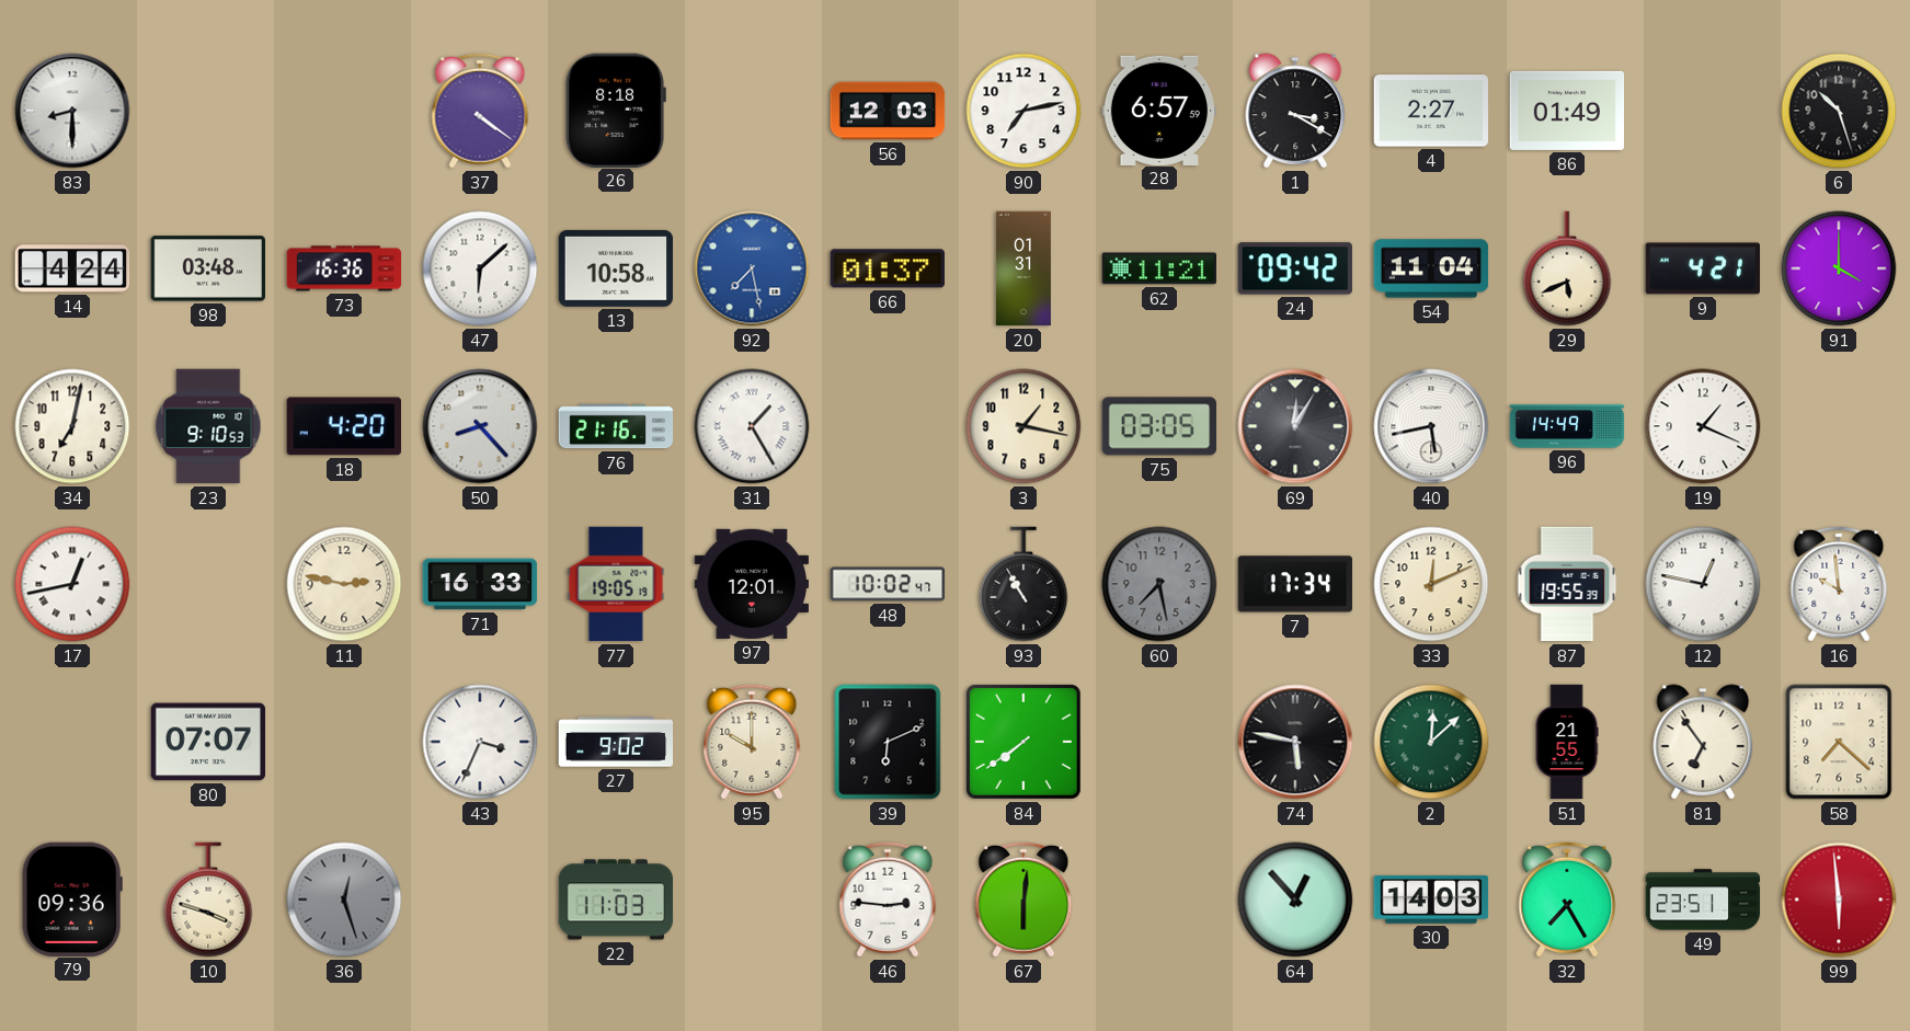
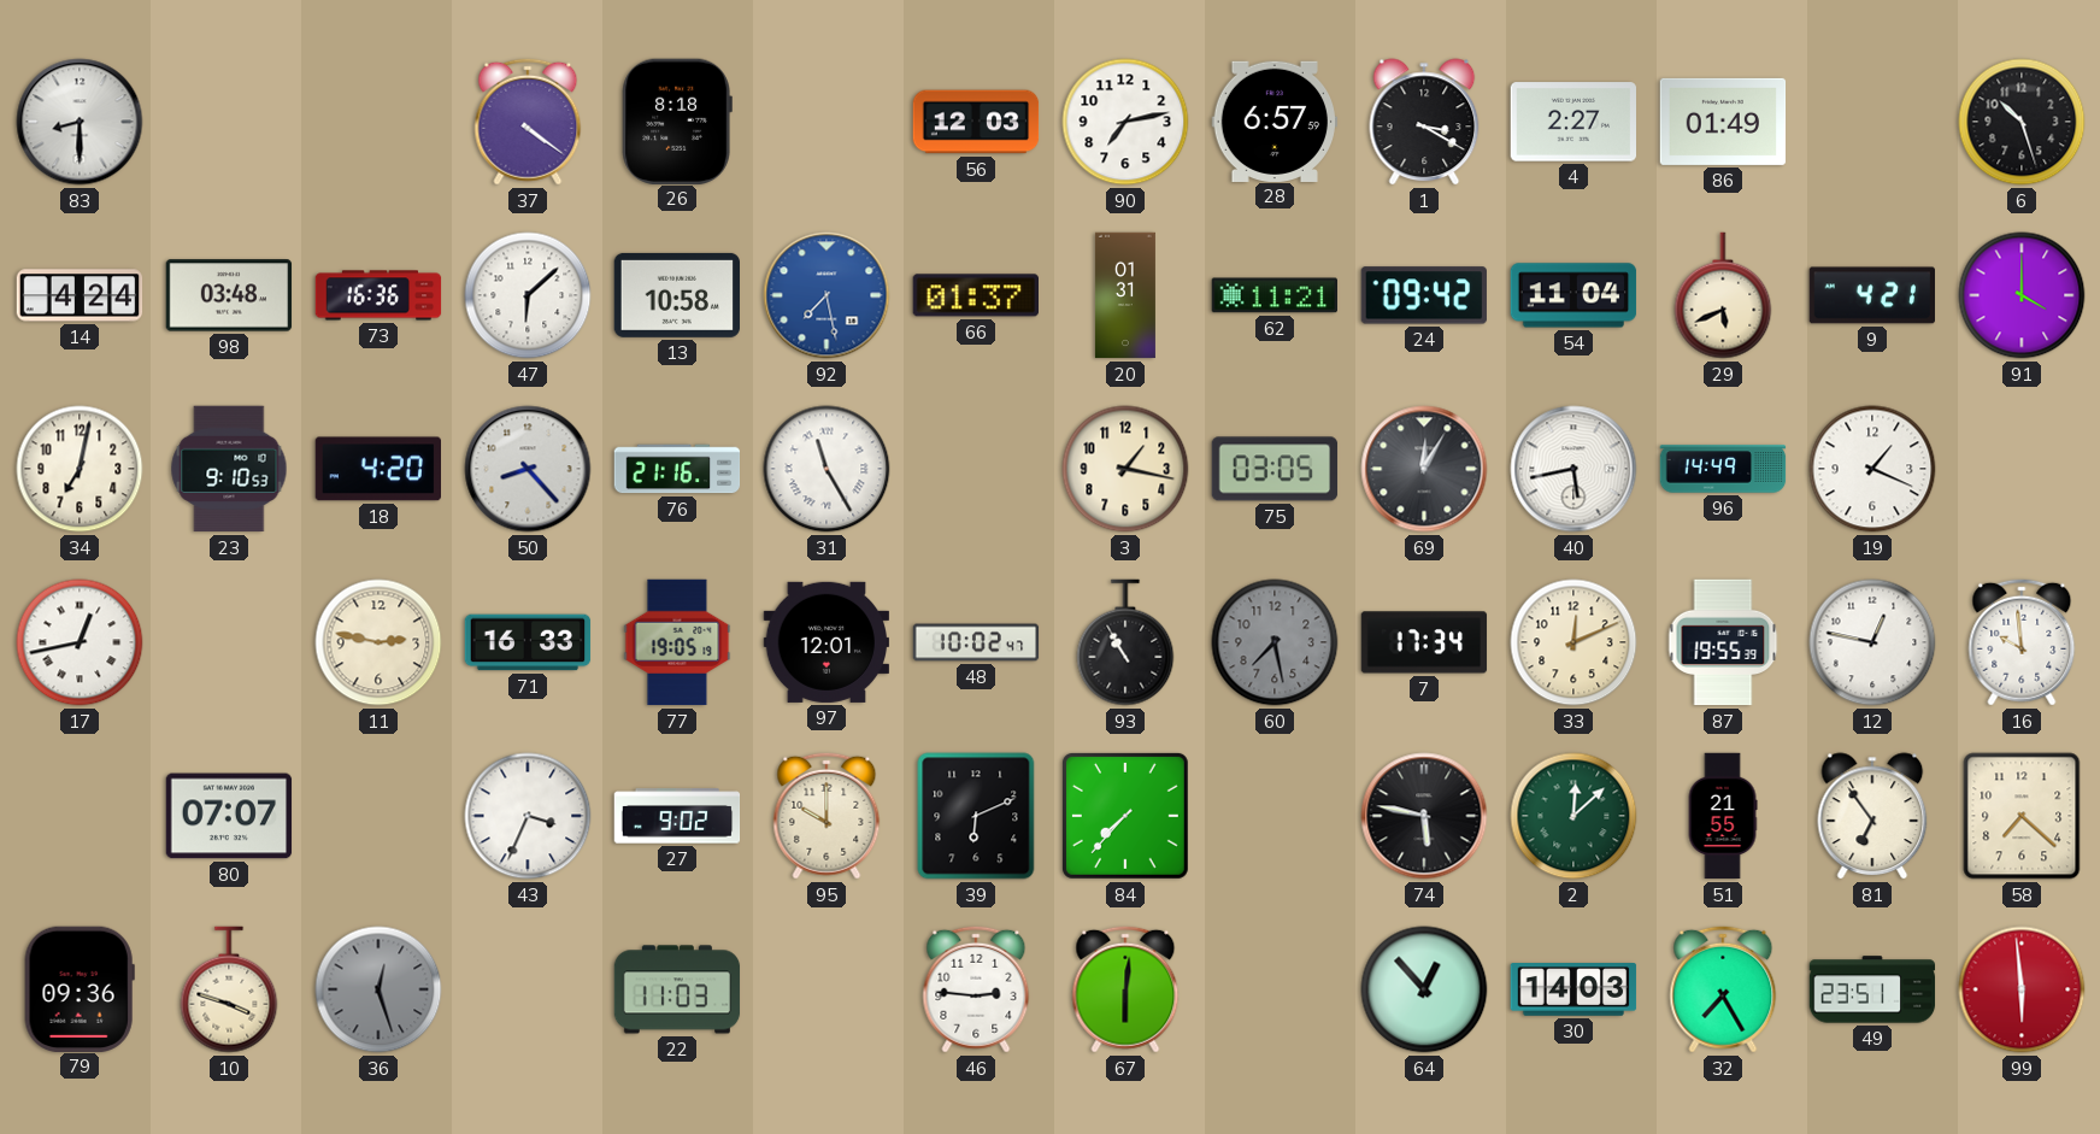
31: 1:25 -> 11:25
84: 7:39 -> 7:37
